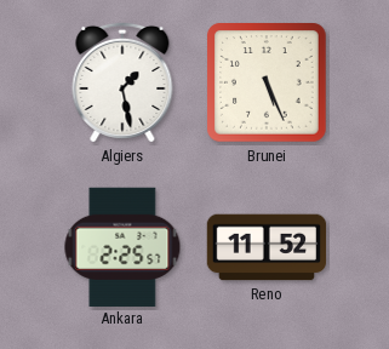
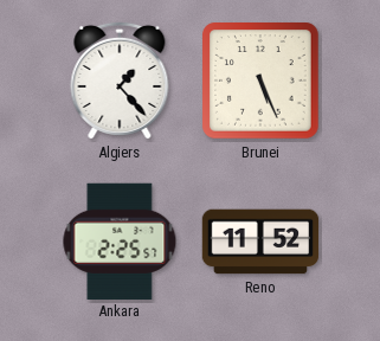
Algiers: 1:28 -> 1:23
